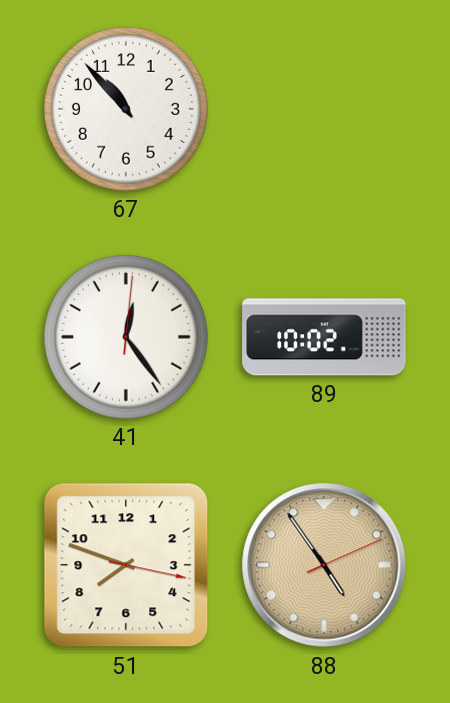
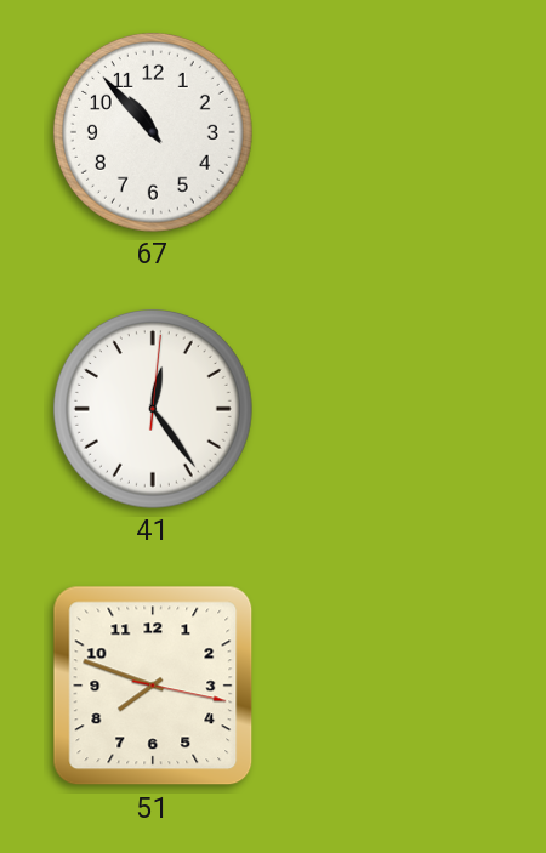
89: 10:02 -> none
88: 4:54 -> none
